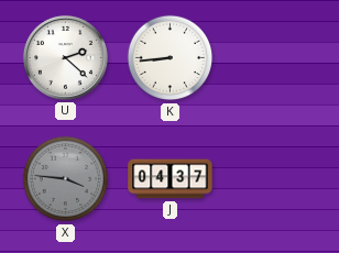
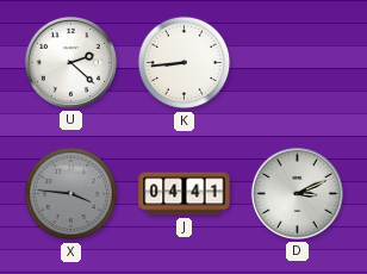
J: 04:37 -> 04:41
D: none -> 3:11
